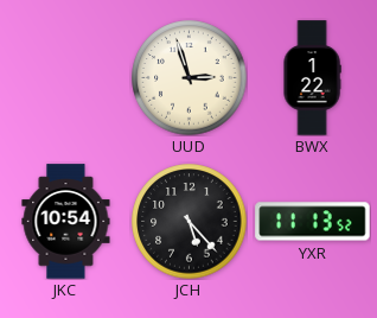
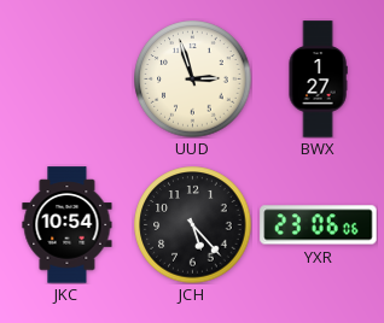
BWX: 1:22 -> 1:27
YXR: 11:13 -> 23:06
